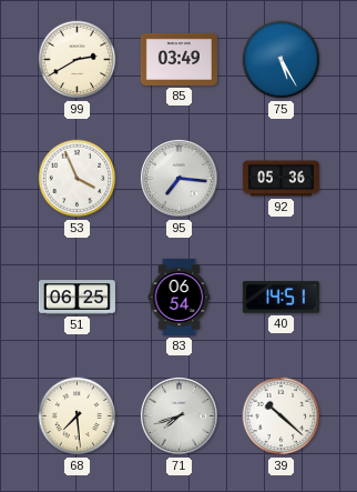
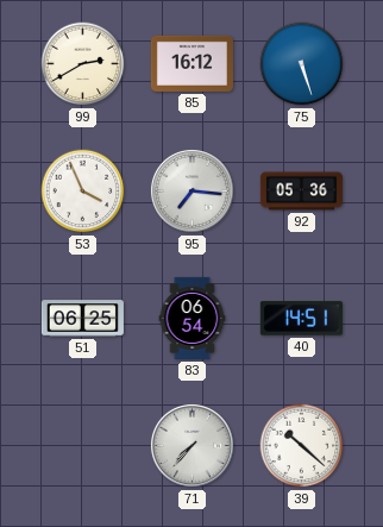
85: 03:49 -> 16:12
75: 5:25 -> 5:27
68: 7:29 -> none
71: 7:42 -> 7:37
